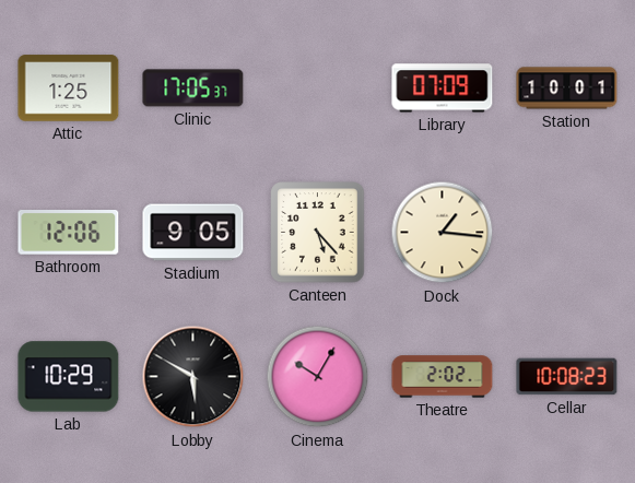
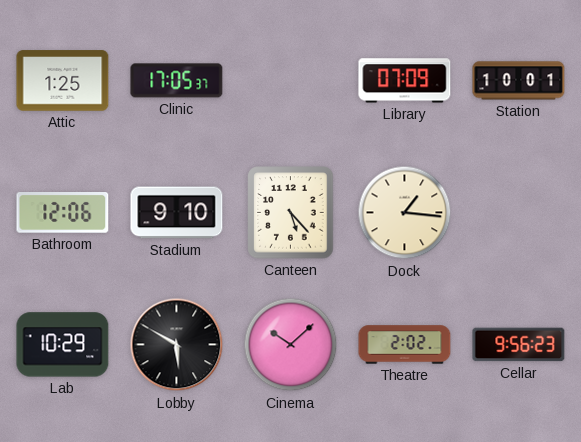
Stadium: 9:05 -> 9:10
Cinema: 10:05 -> 10:08
Cellar: 10:08 -> 9:56
